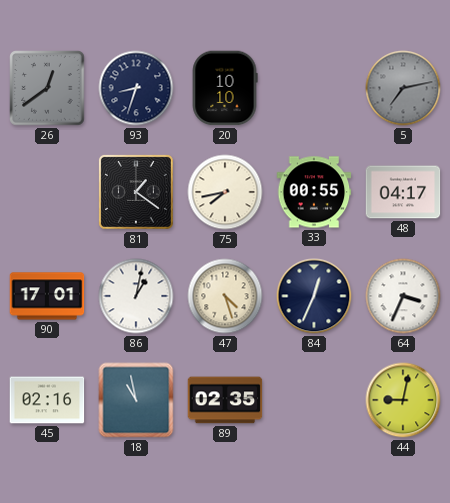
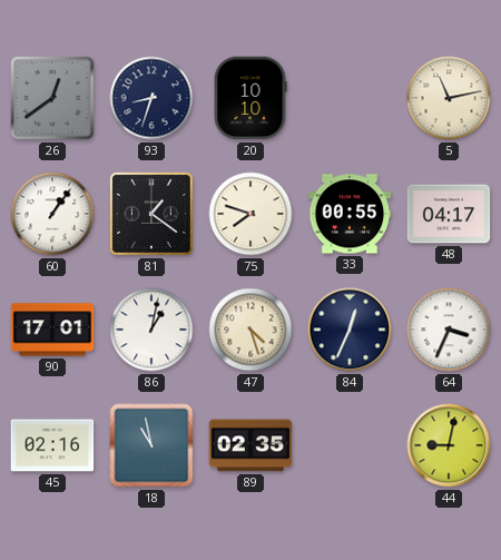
5: 7:13 -> 11:13
5 dial: grey -> cream
60: none -> 1:06
75: 7:43 -> 7:48
